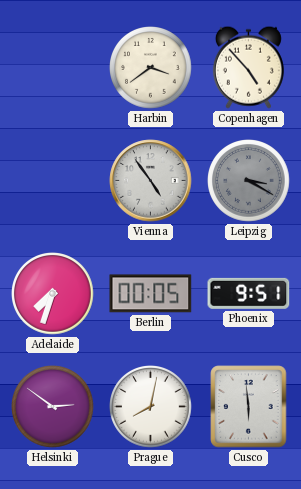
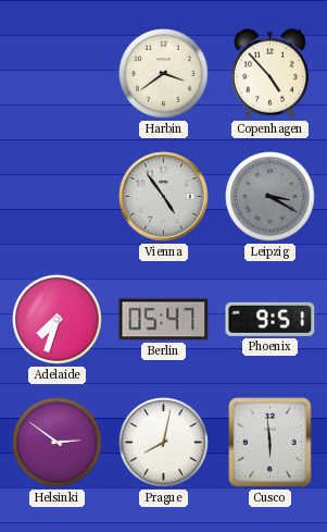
Berlin: 00:05 -> 05:47
